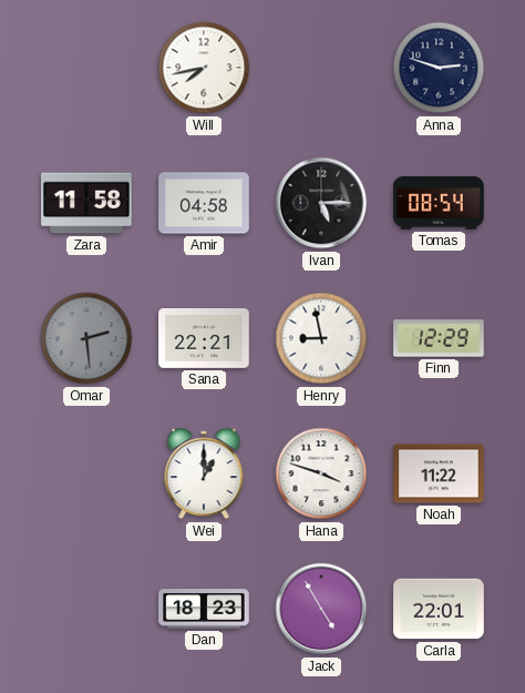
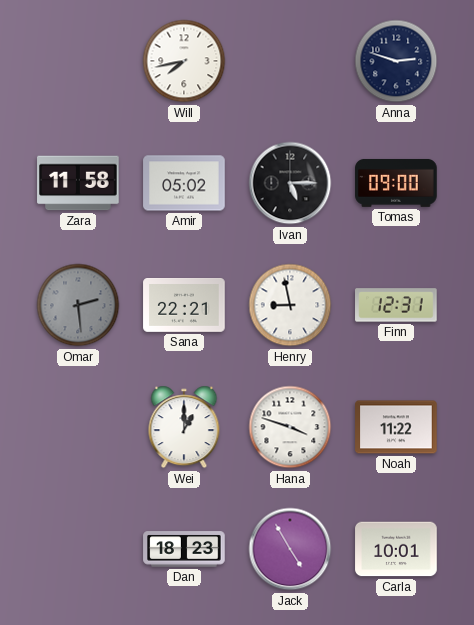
Amir: 04:58 -> 05:02
Tomas: 08:54 -> 09:00
Finn: 12:29 -> 12:31
Carla: 22:01 -> 10:01
